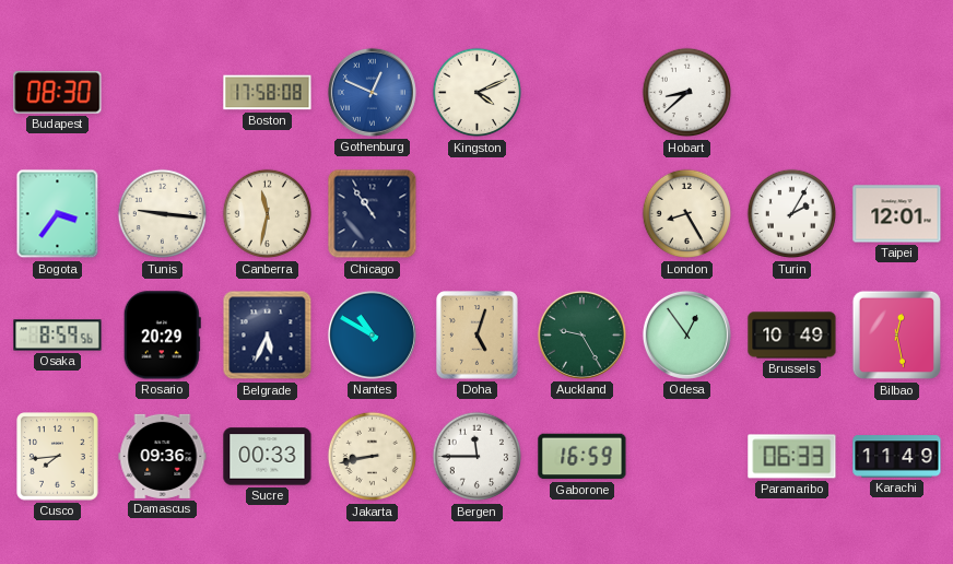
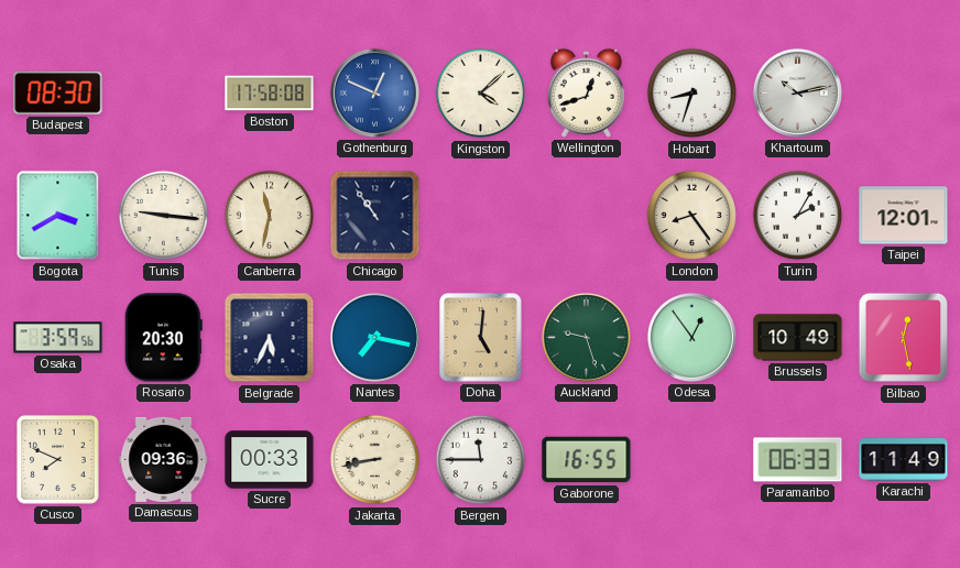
Kingston: 4:11 -> 4:08
Wellington: none -> 12:42
Hobart: 8:38 -> 8:33
Khartoum: none -> 10:13
Bogota: 3:36 -> 3:40
London: 8:25 -> 8:24
Osaka: 8:59 -> 3:59
Rosario: 20:29 -> 20:30
Nantes: 10:50 -> 7:17
Doha: 5:03 -> 5:01
Auckland: 9:25 -> 9:27
Cusco: 7:44 -> 7:49
Gaborone: 16:59 -> 16:55
